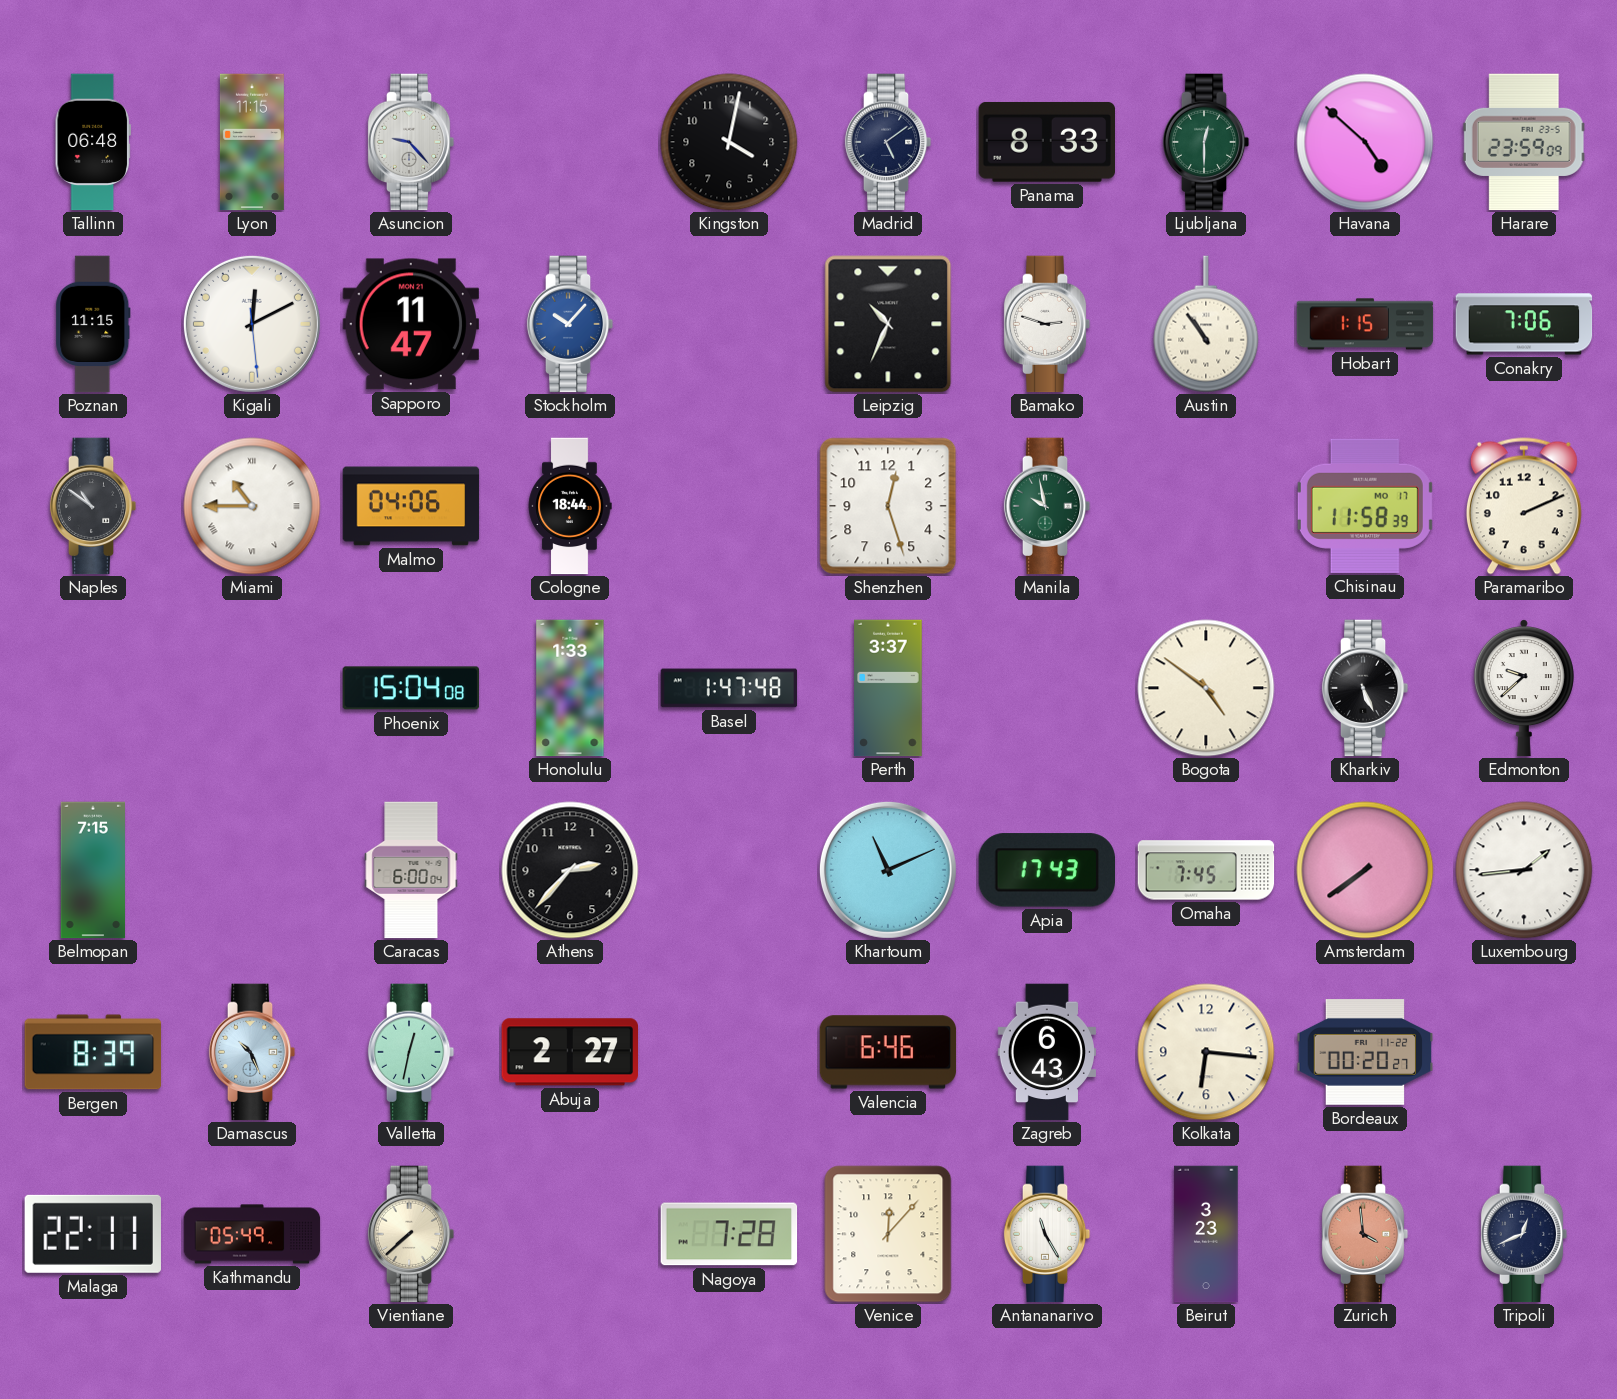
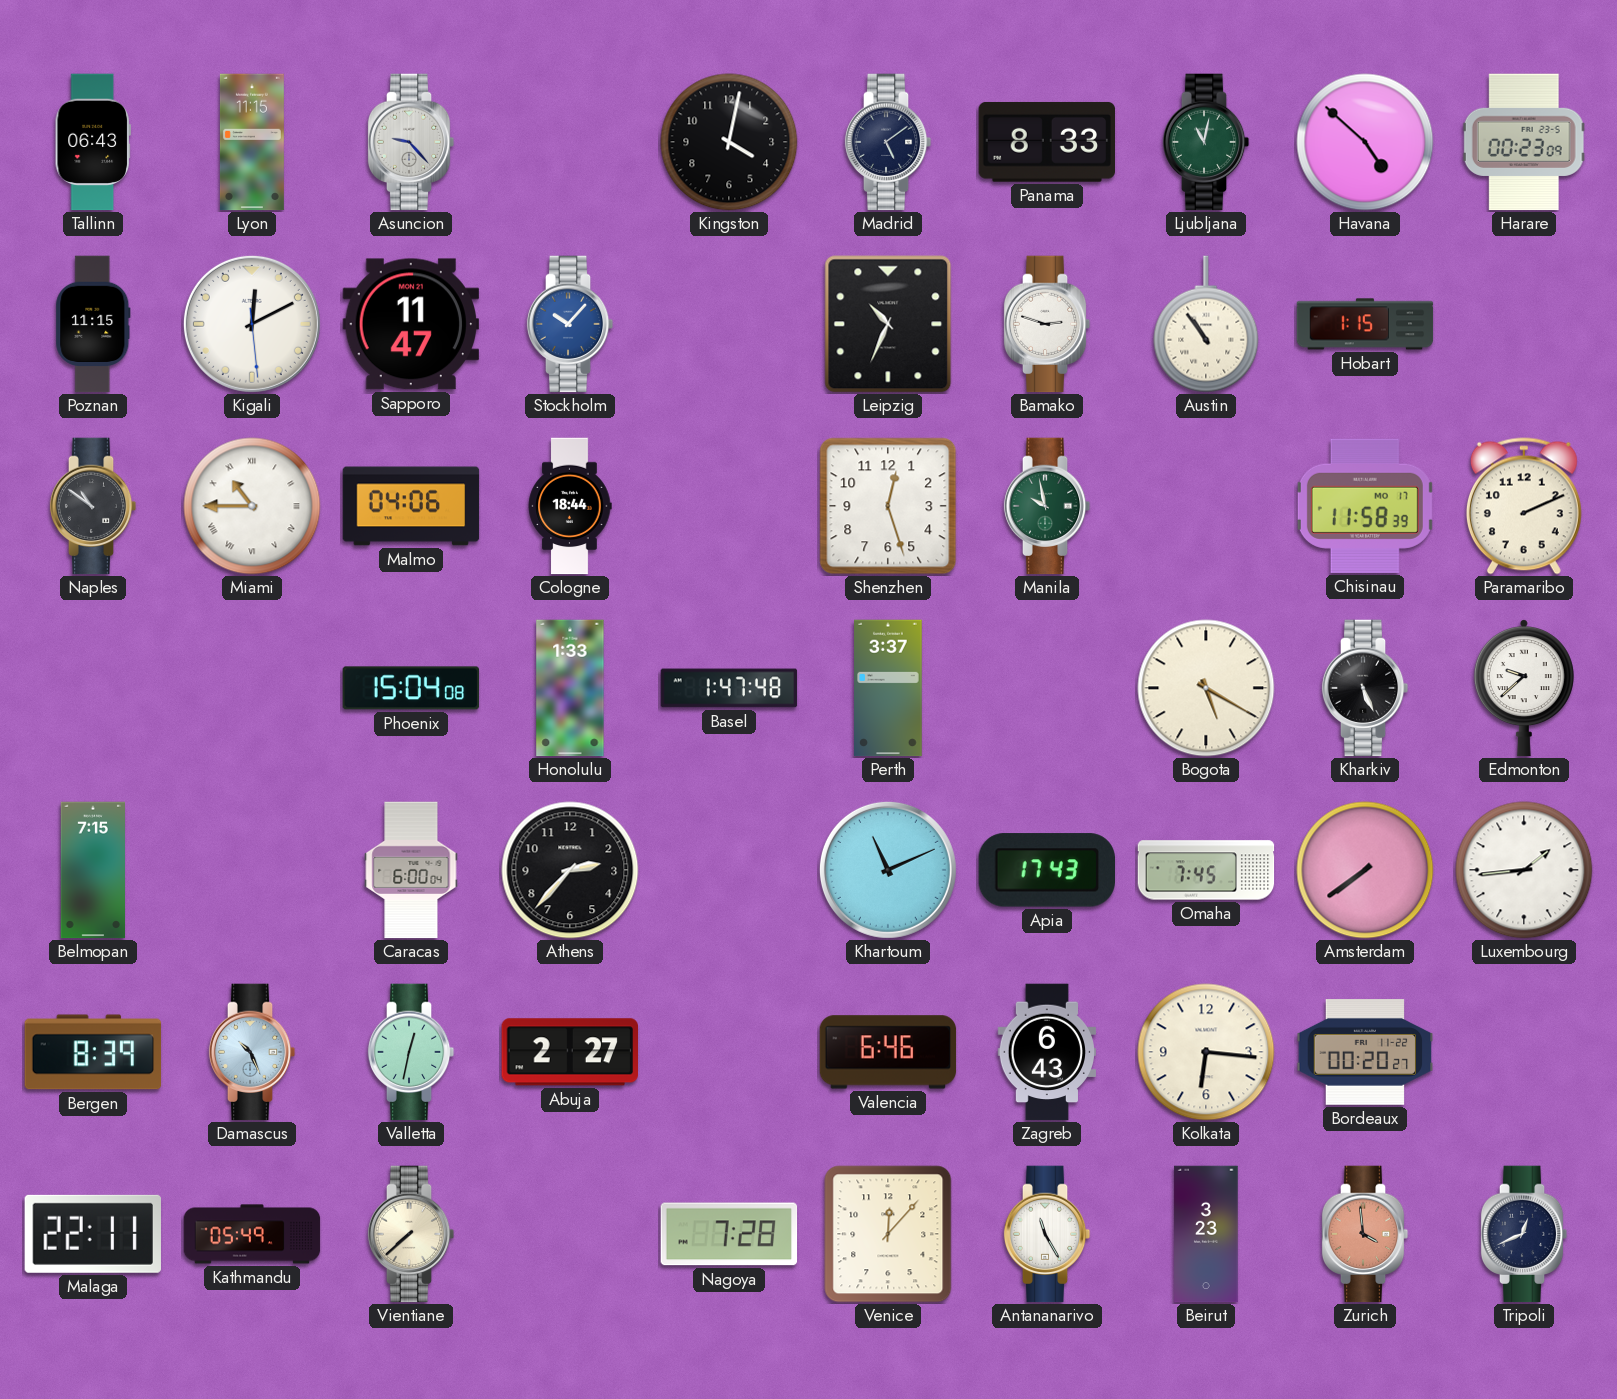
Tallinn: 06:48 -> 06:43
Ljubljana: 12:30 -> 11:02
Harare: 23:59 -> 00:23
Conakry: 7:06 -> none
Bogota: 4:51 -> 5:20
